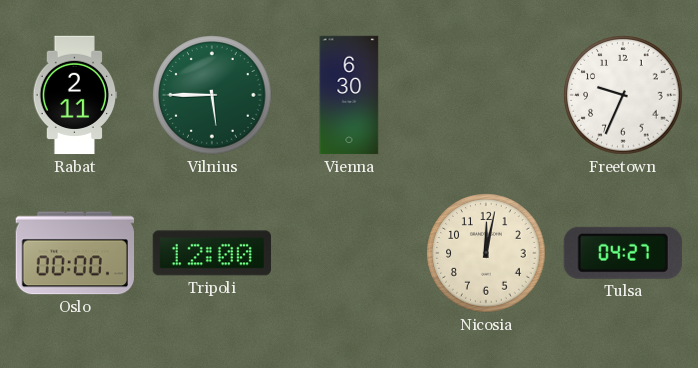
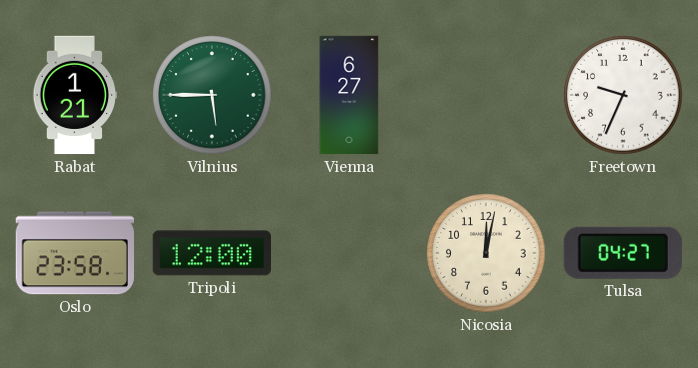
Rabat: 2:11 -> 1:21
Vienna: 6:30 -> 6:27
Oslo: 00:00 -> 23:58
